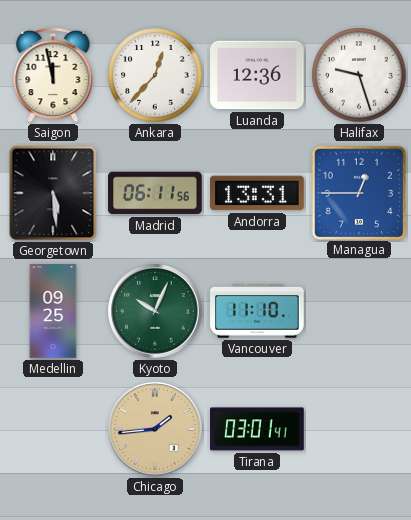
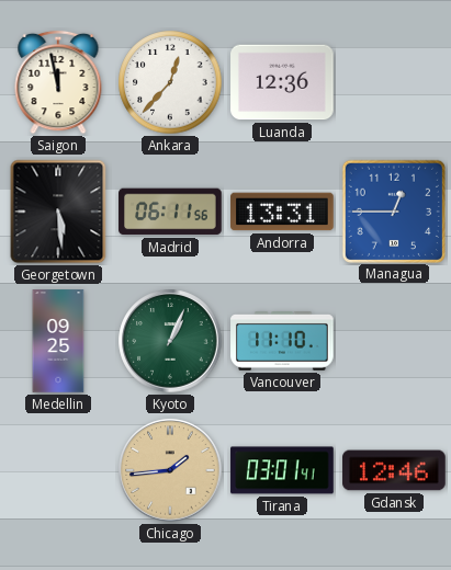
Halifax: 9:27 -> none
Kyoto: 10:04 -> 1:04
Gdansk: none -> 12:46
